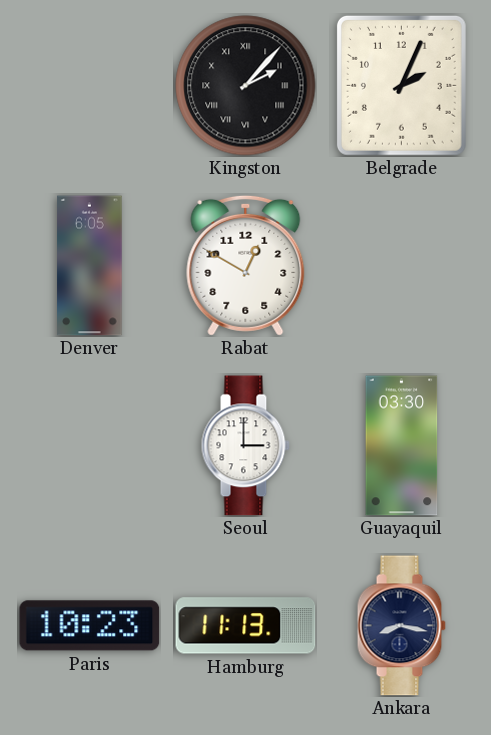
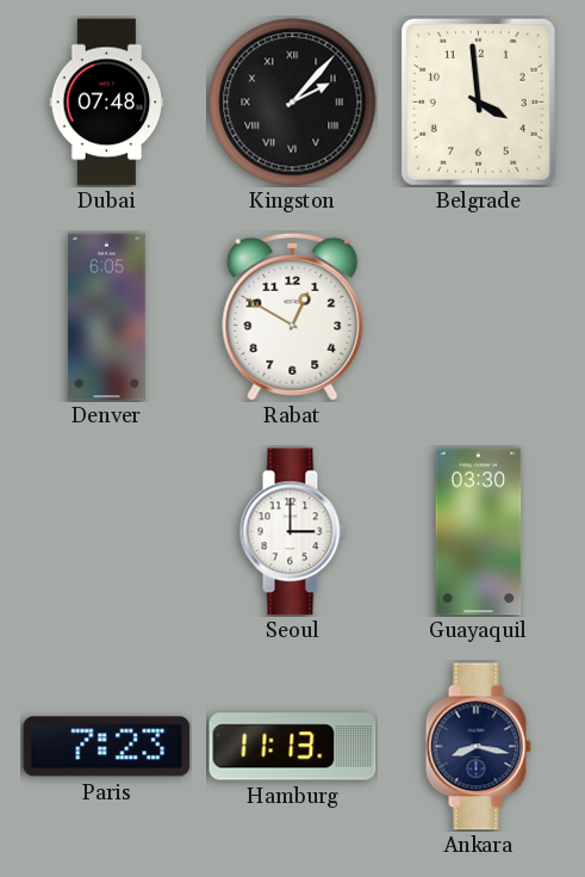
Dubai: none -> 07:48
Belgrade: 2:04 -> 3:59
Paris: 10:23 -> 7:23
